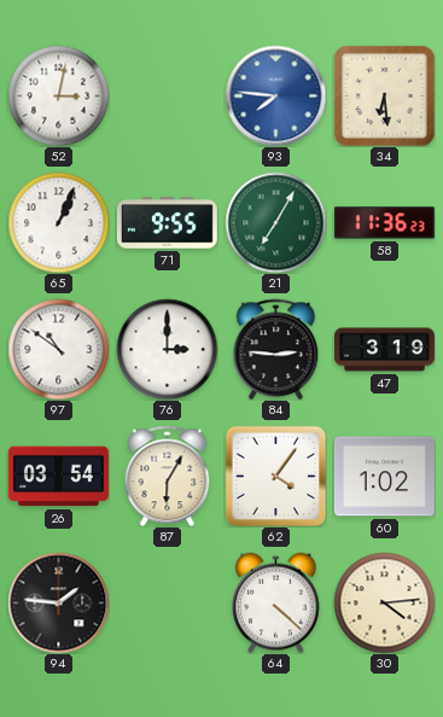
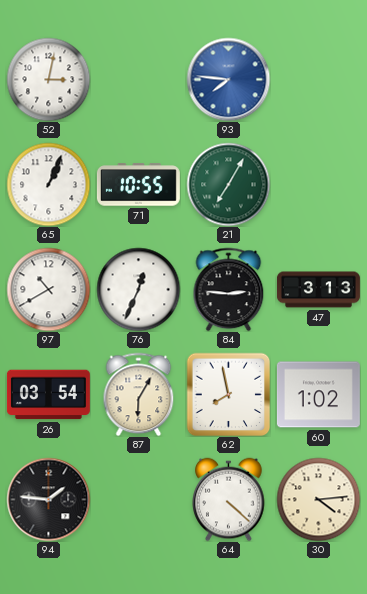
34: 6:29 -> none
71: 9:55 -> 10:55
58: 11:36 -> none
97: 10:51 -> 10:40
76: 3:00 -> 12:34
47: 3:19 -> 3:13
62: 4:06 -> 7:58
